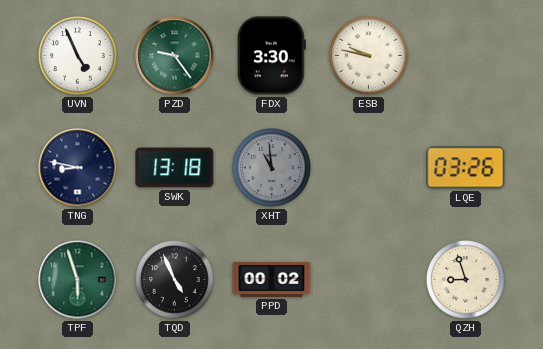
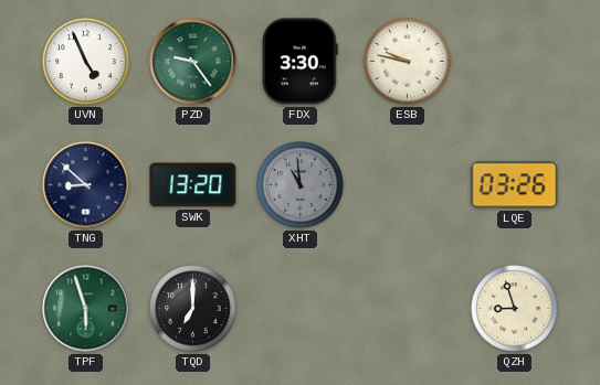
TNG: 8:47 -> 8:52
SWK: 13:18 -> 13:20
TQD: 4:56 -> 7:00
PPD: 00:02 -> none
